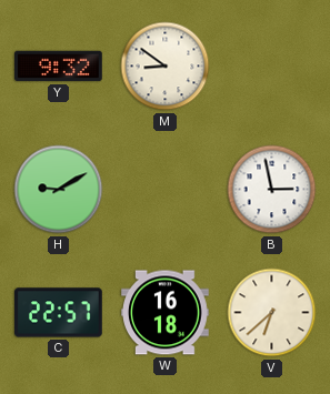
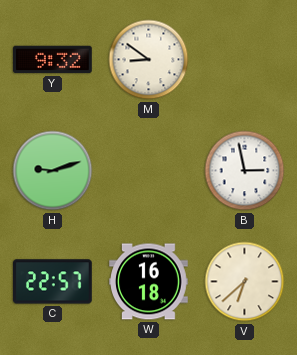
H: 9:10 -> 9:12
